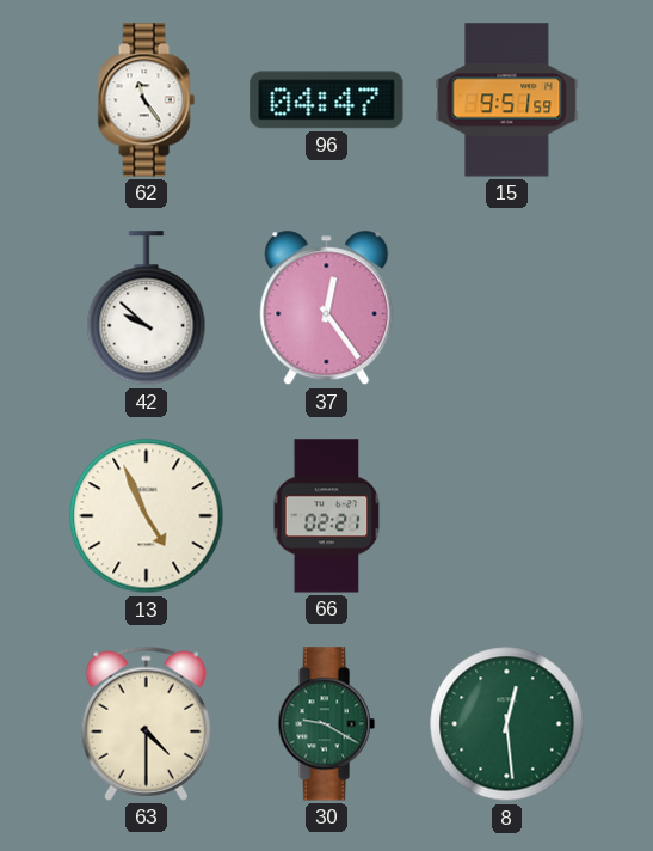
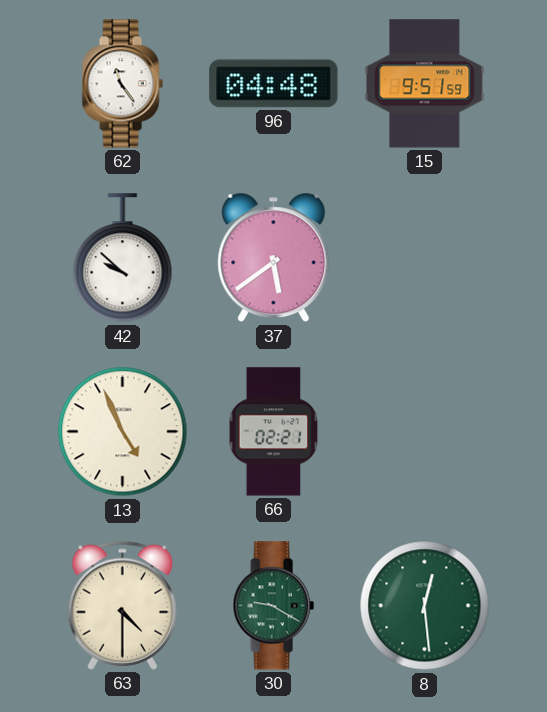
96: 04:47 -> 04:48
37: 12:24 -> 5:39
